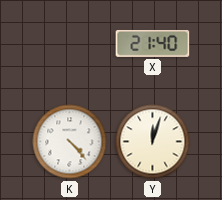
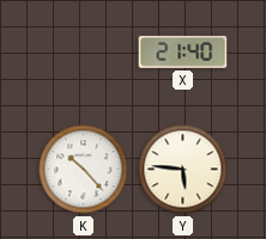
K: 4:23 -> 10:23
Y: 12:03 -> 5:46
